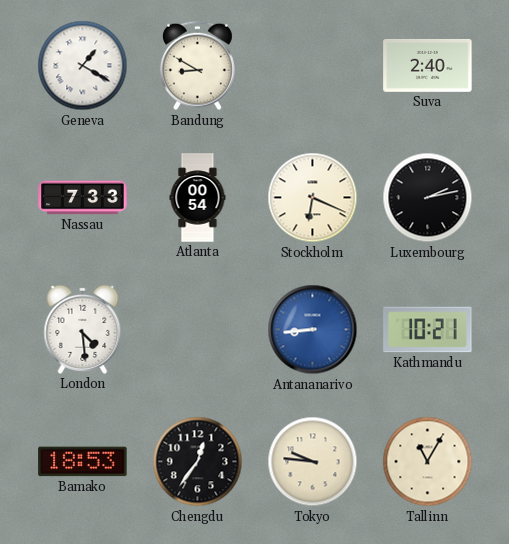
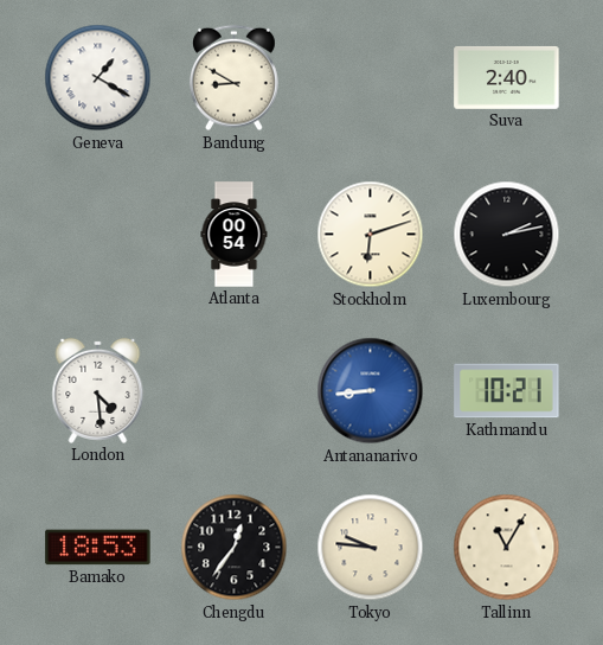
Nassau: 7:33 -> none
Stockholm: 6:19 -> 6:12
